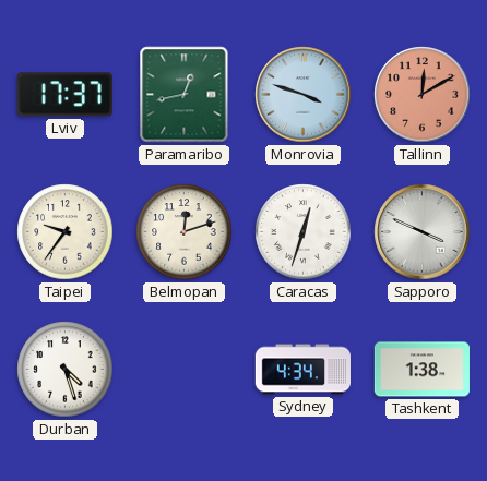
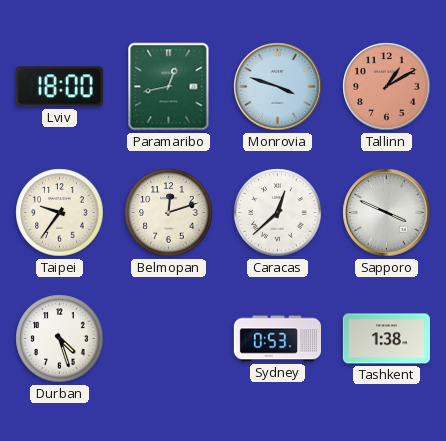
Lviv: 17:37 -> 18:00
Tallinn: 12:10 -> 1:10
Caracas: 12:33 -> 12:38
Sydney: 4:34 -> 0:53
